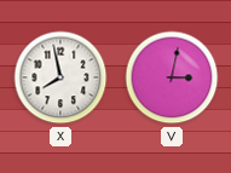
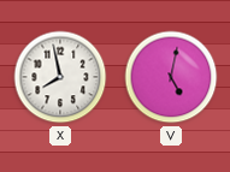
V: 3:02 -> 5:02
